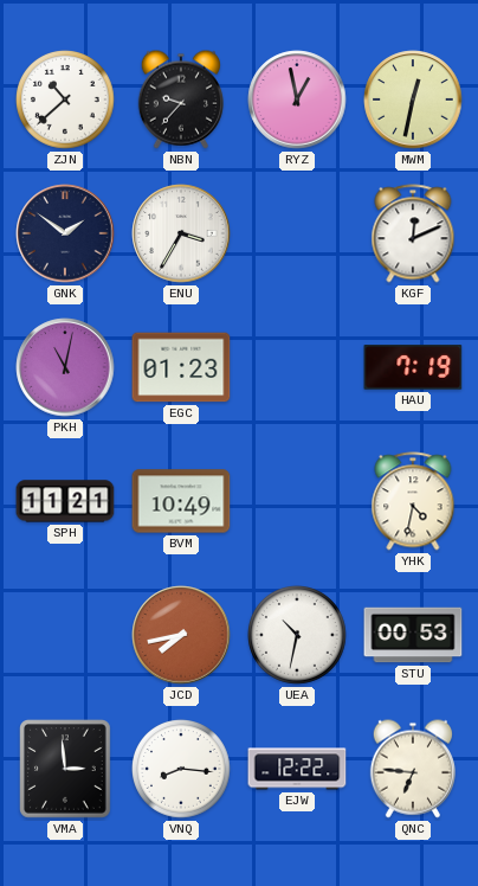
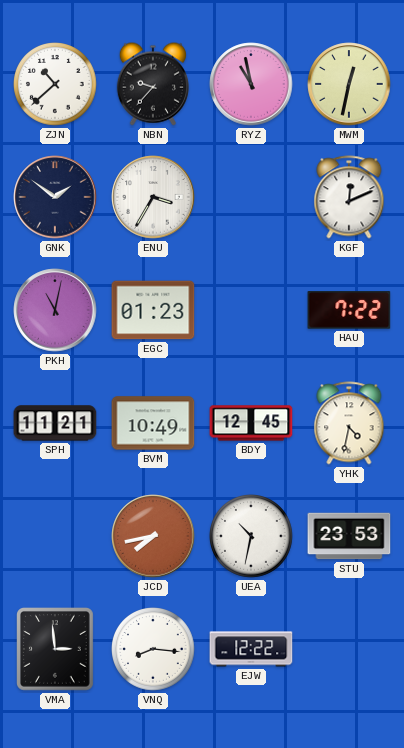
RYZ: 12:58 -> 10:58
HAU: 7:19 -> 7:22
BDY: none -> 12:45
STU: 00:53 -> 23:53
QNC: 6:46 -> none
